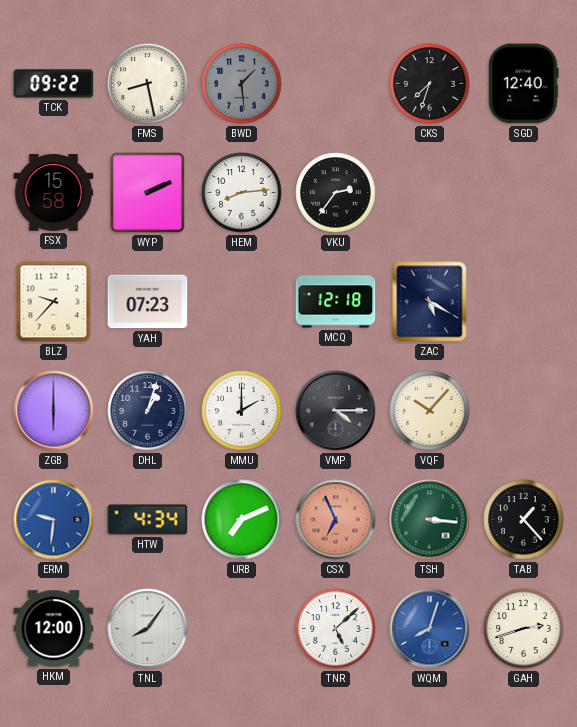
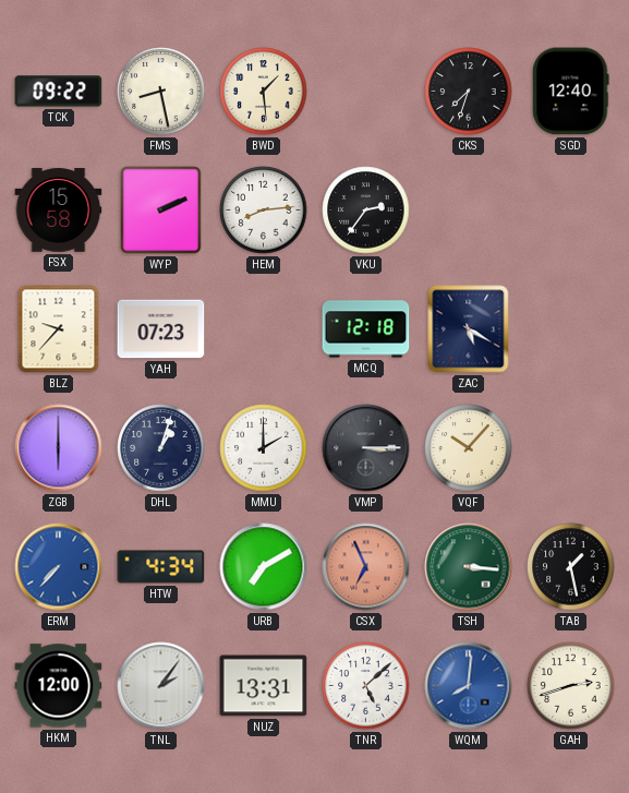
BWD dial: grey -> cream
VMP: 4:15 -> 3:15
ERM: 9:31 -> 7:37
URB: 7:11 -> 7:10
TAB: 1:23 -> 1:28
TNL: 8:06 -> 2:06
NUZ: none -> 13:31
WQM: 8:03 -> 8:01
